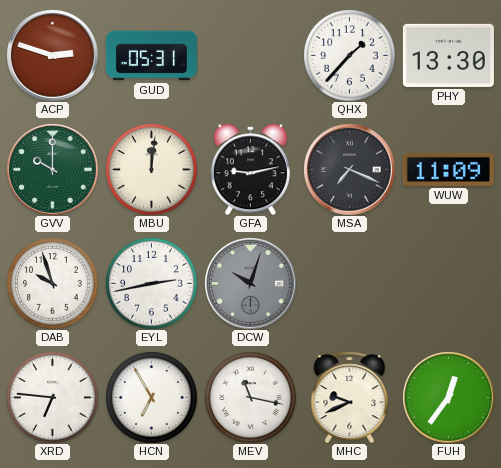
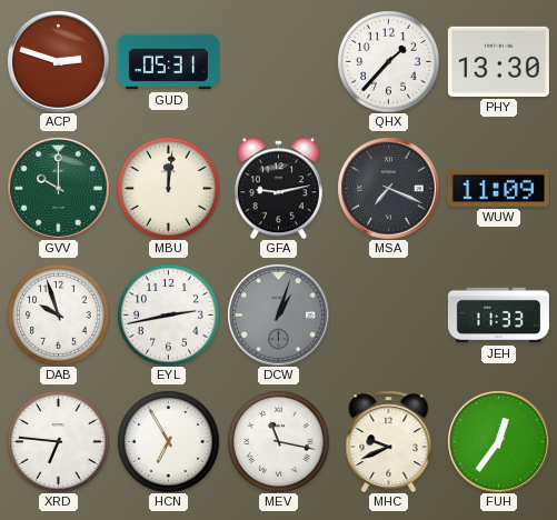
DCW: 10:03 -> 1:03
JEH: none -> 11:33
